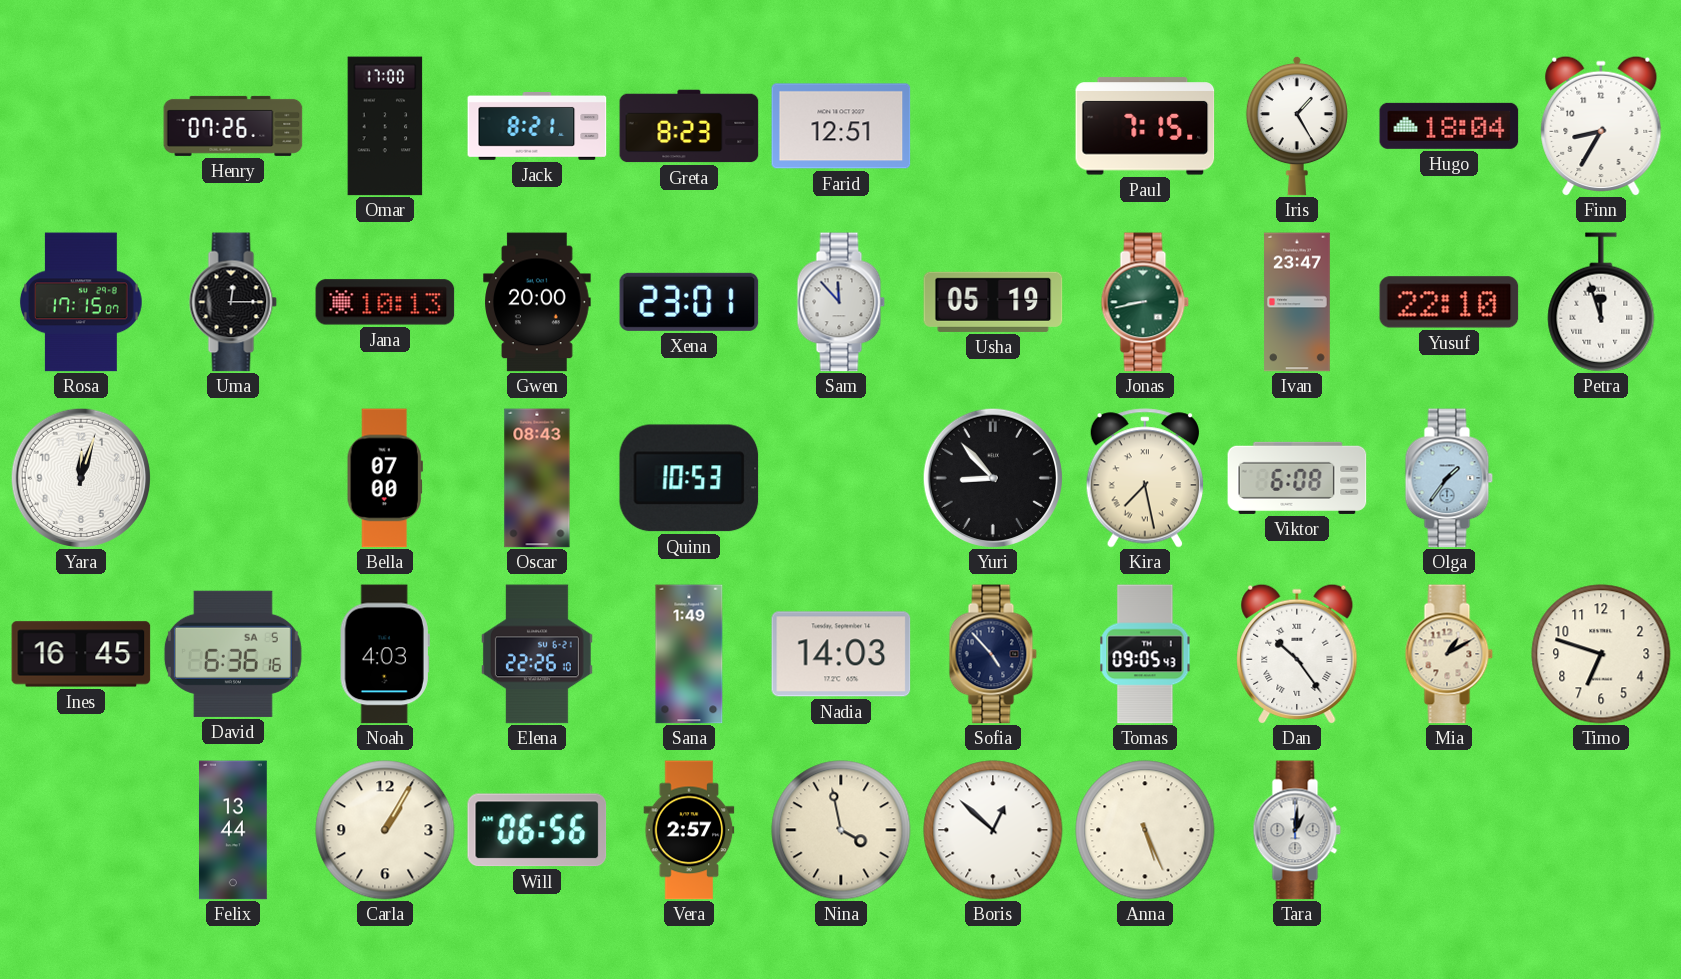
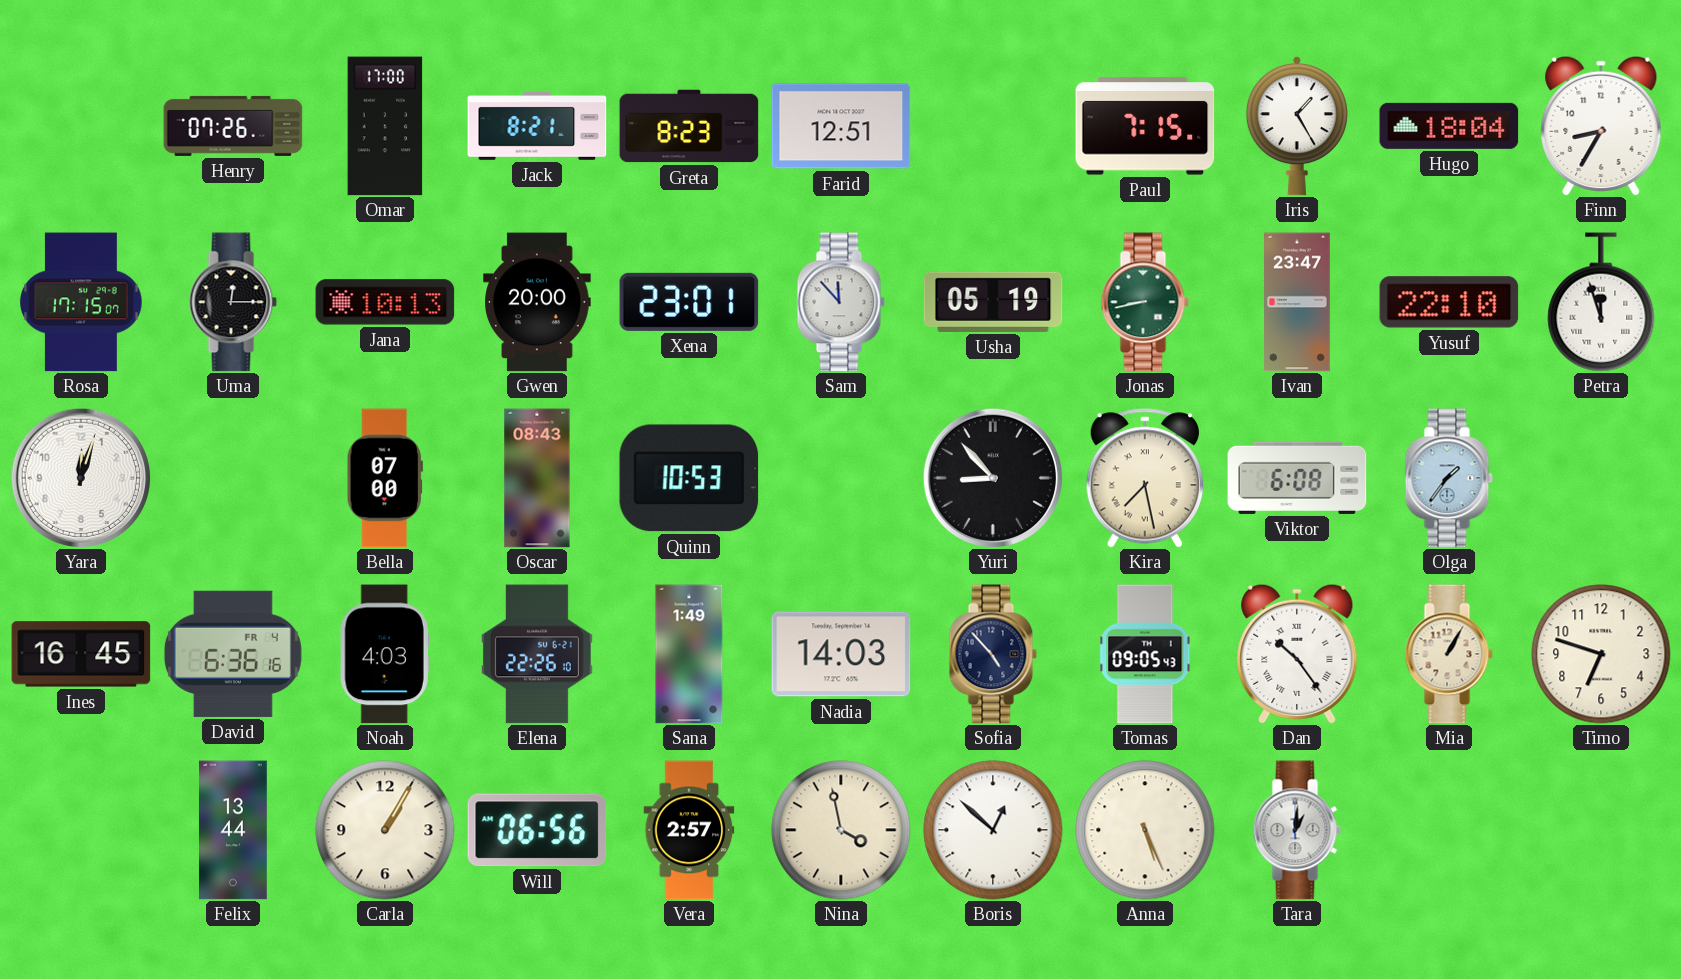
David date: SA 5 -> FR 4
Mia: 1:10 -> 1:05
